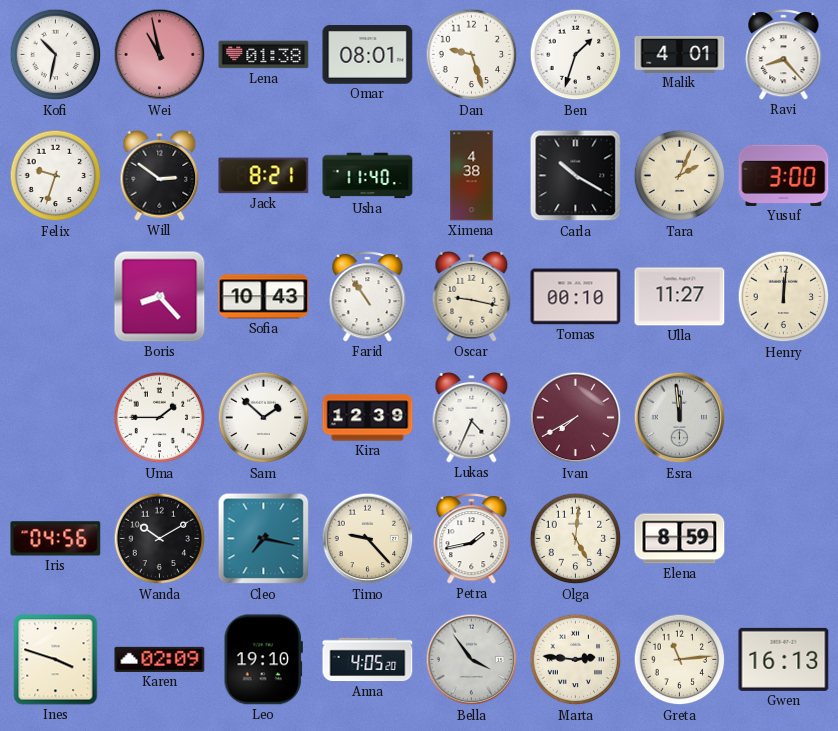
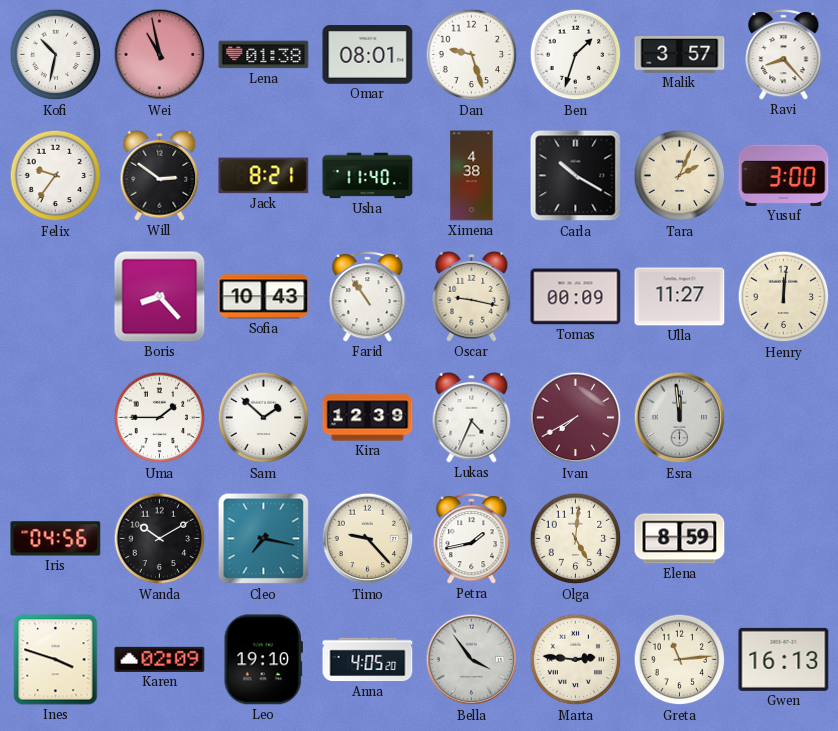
Malik: 4:01 -> 3:57
Felix: 9:33 -> 9:36
Tomas: 00:10 -> 00:09
